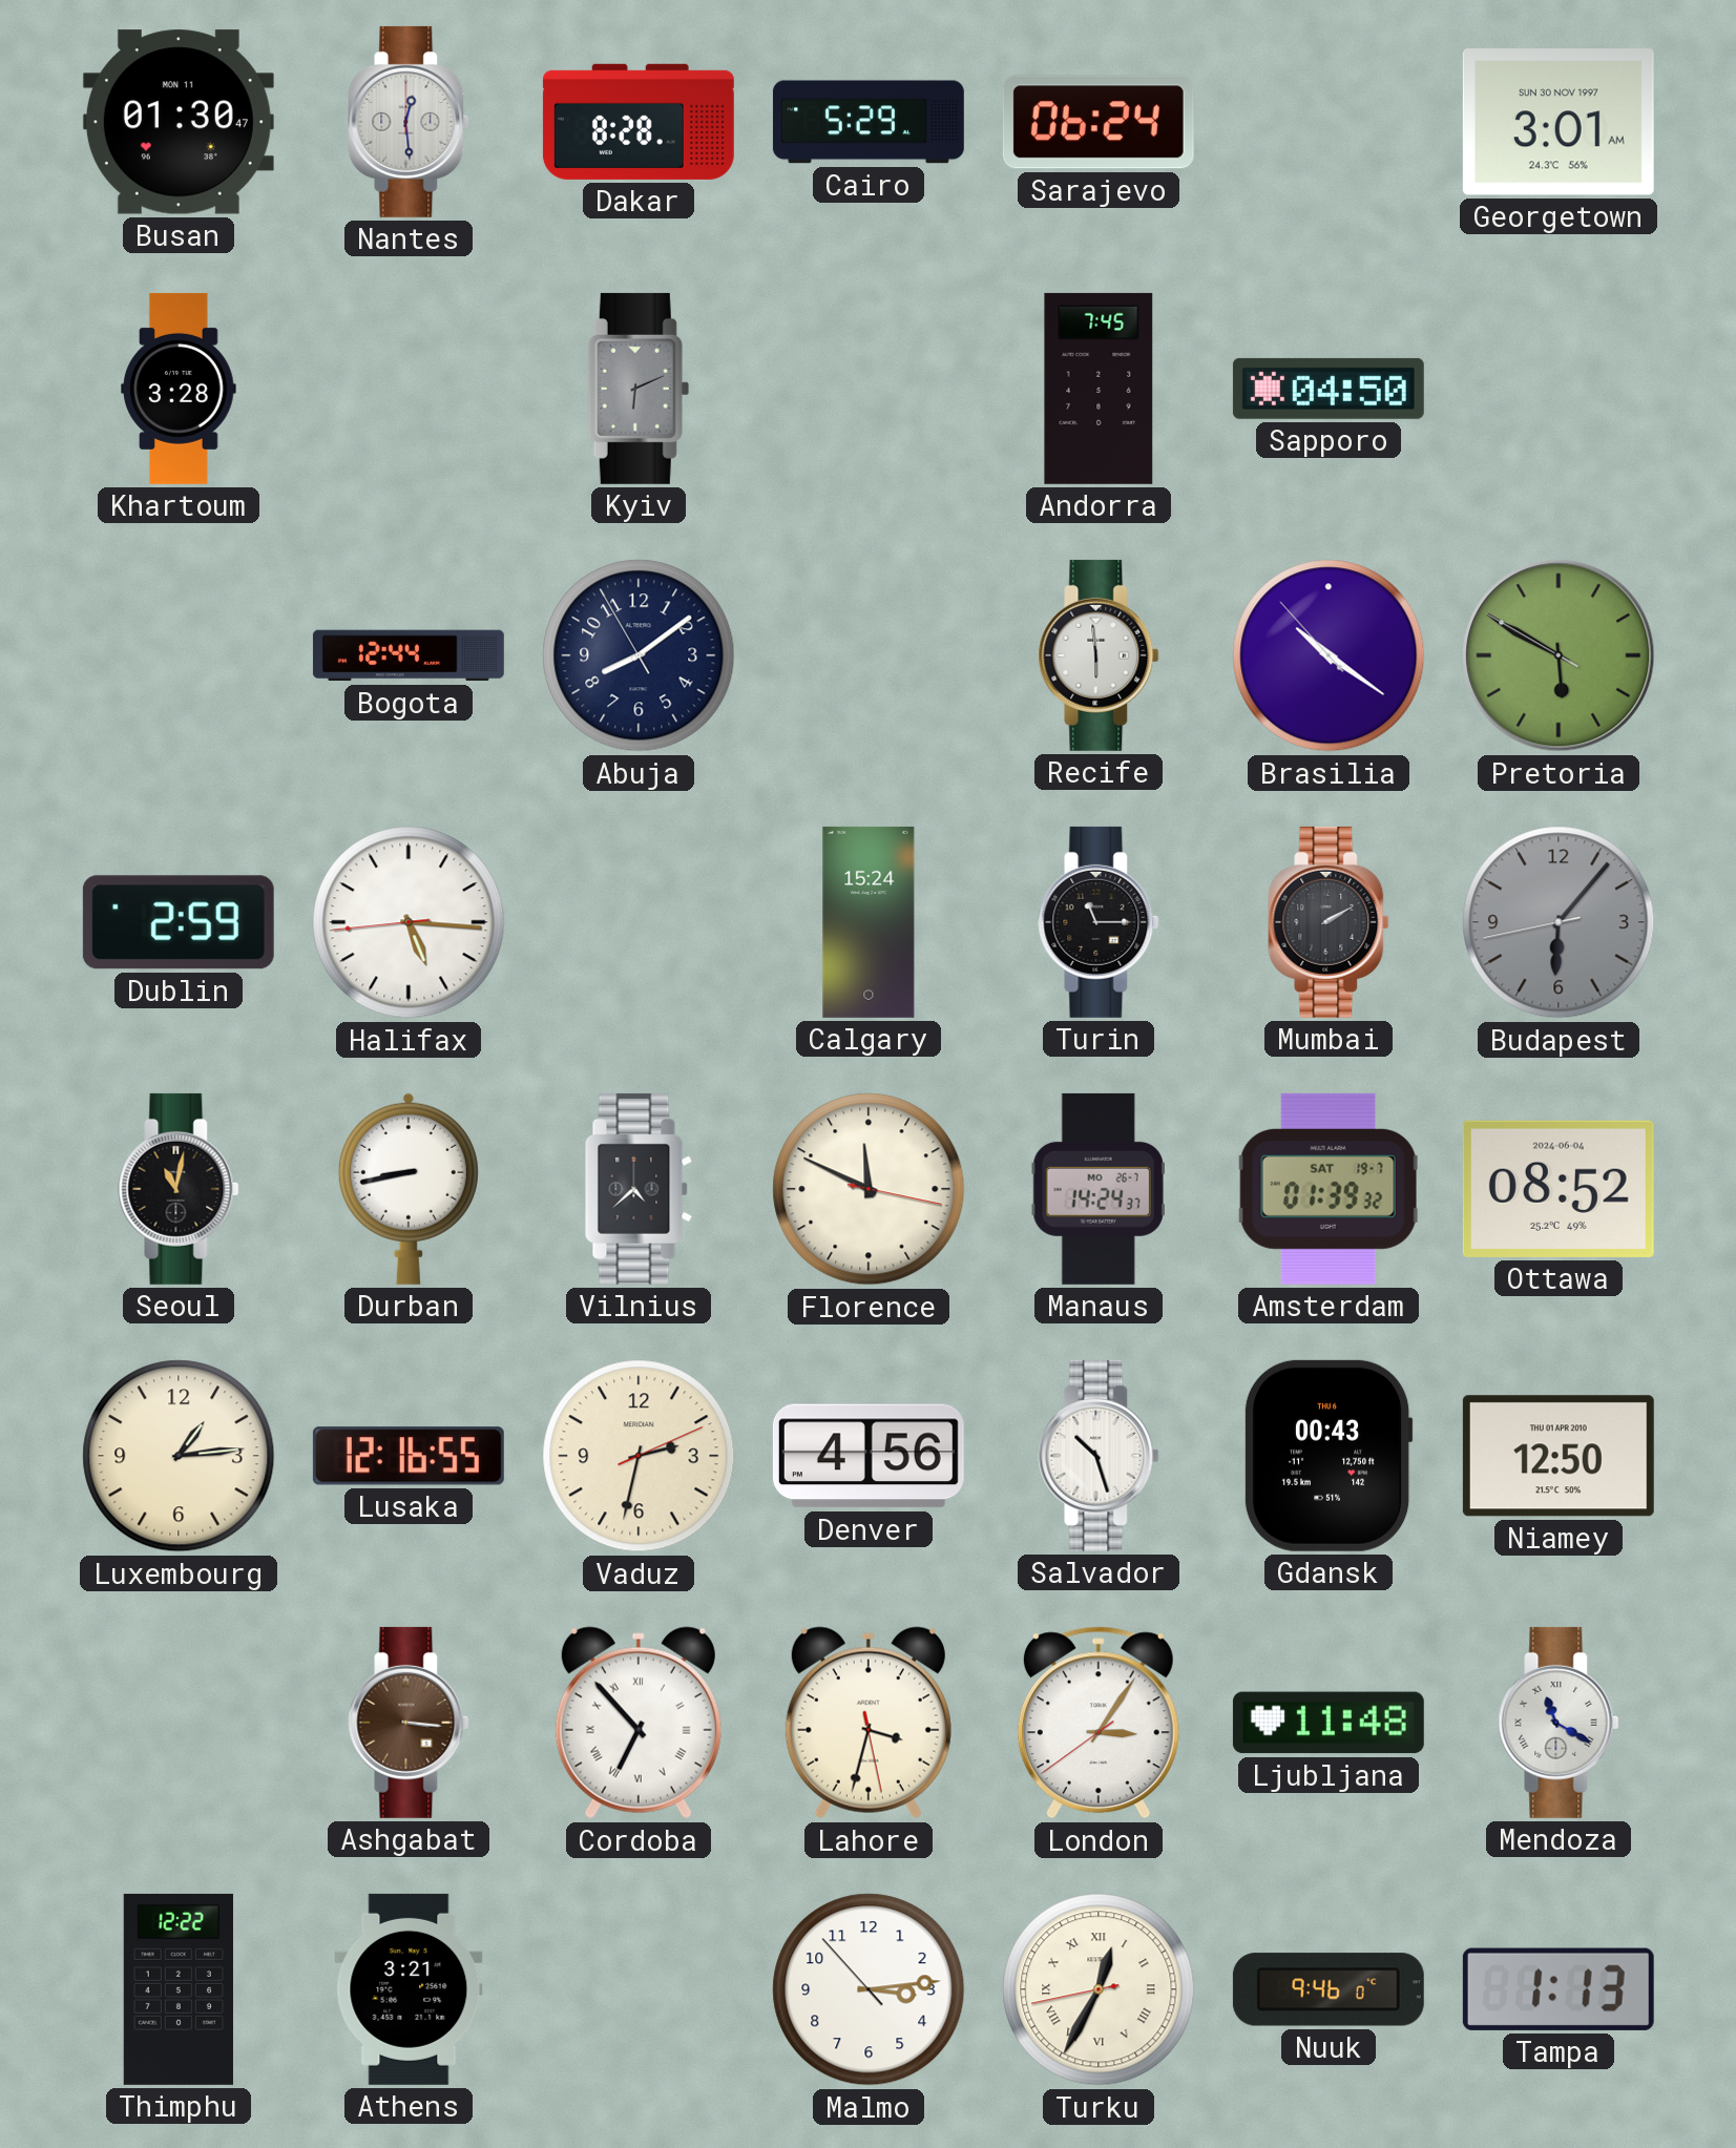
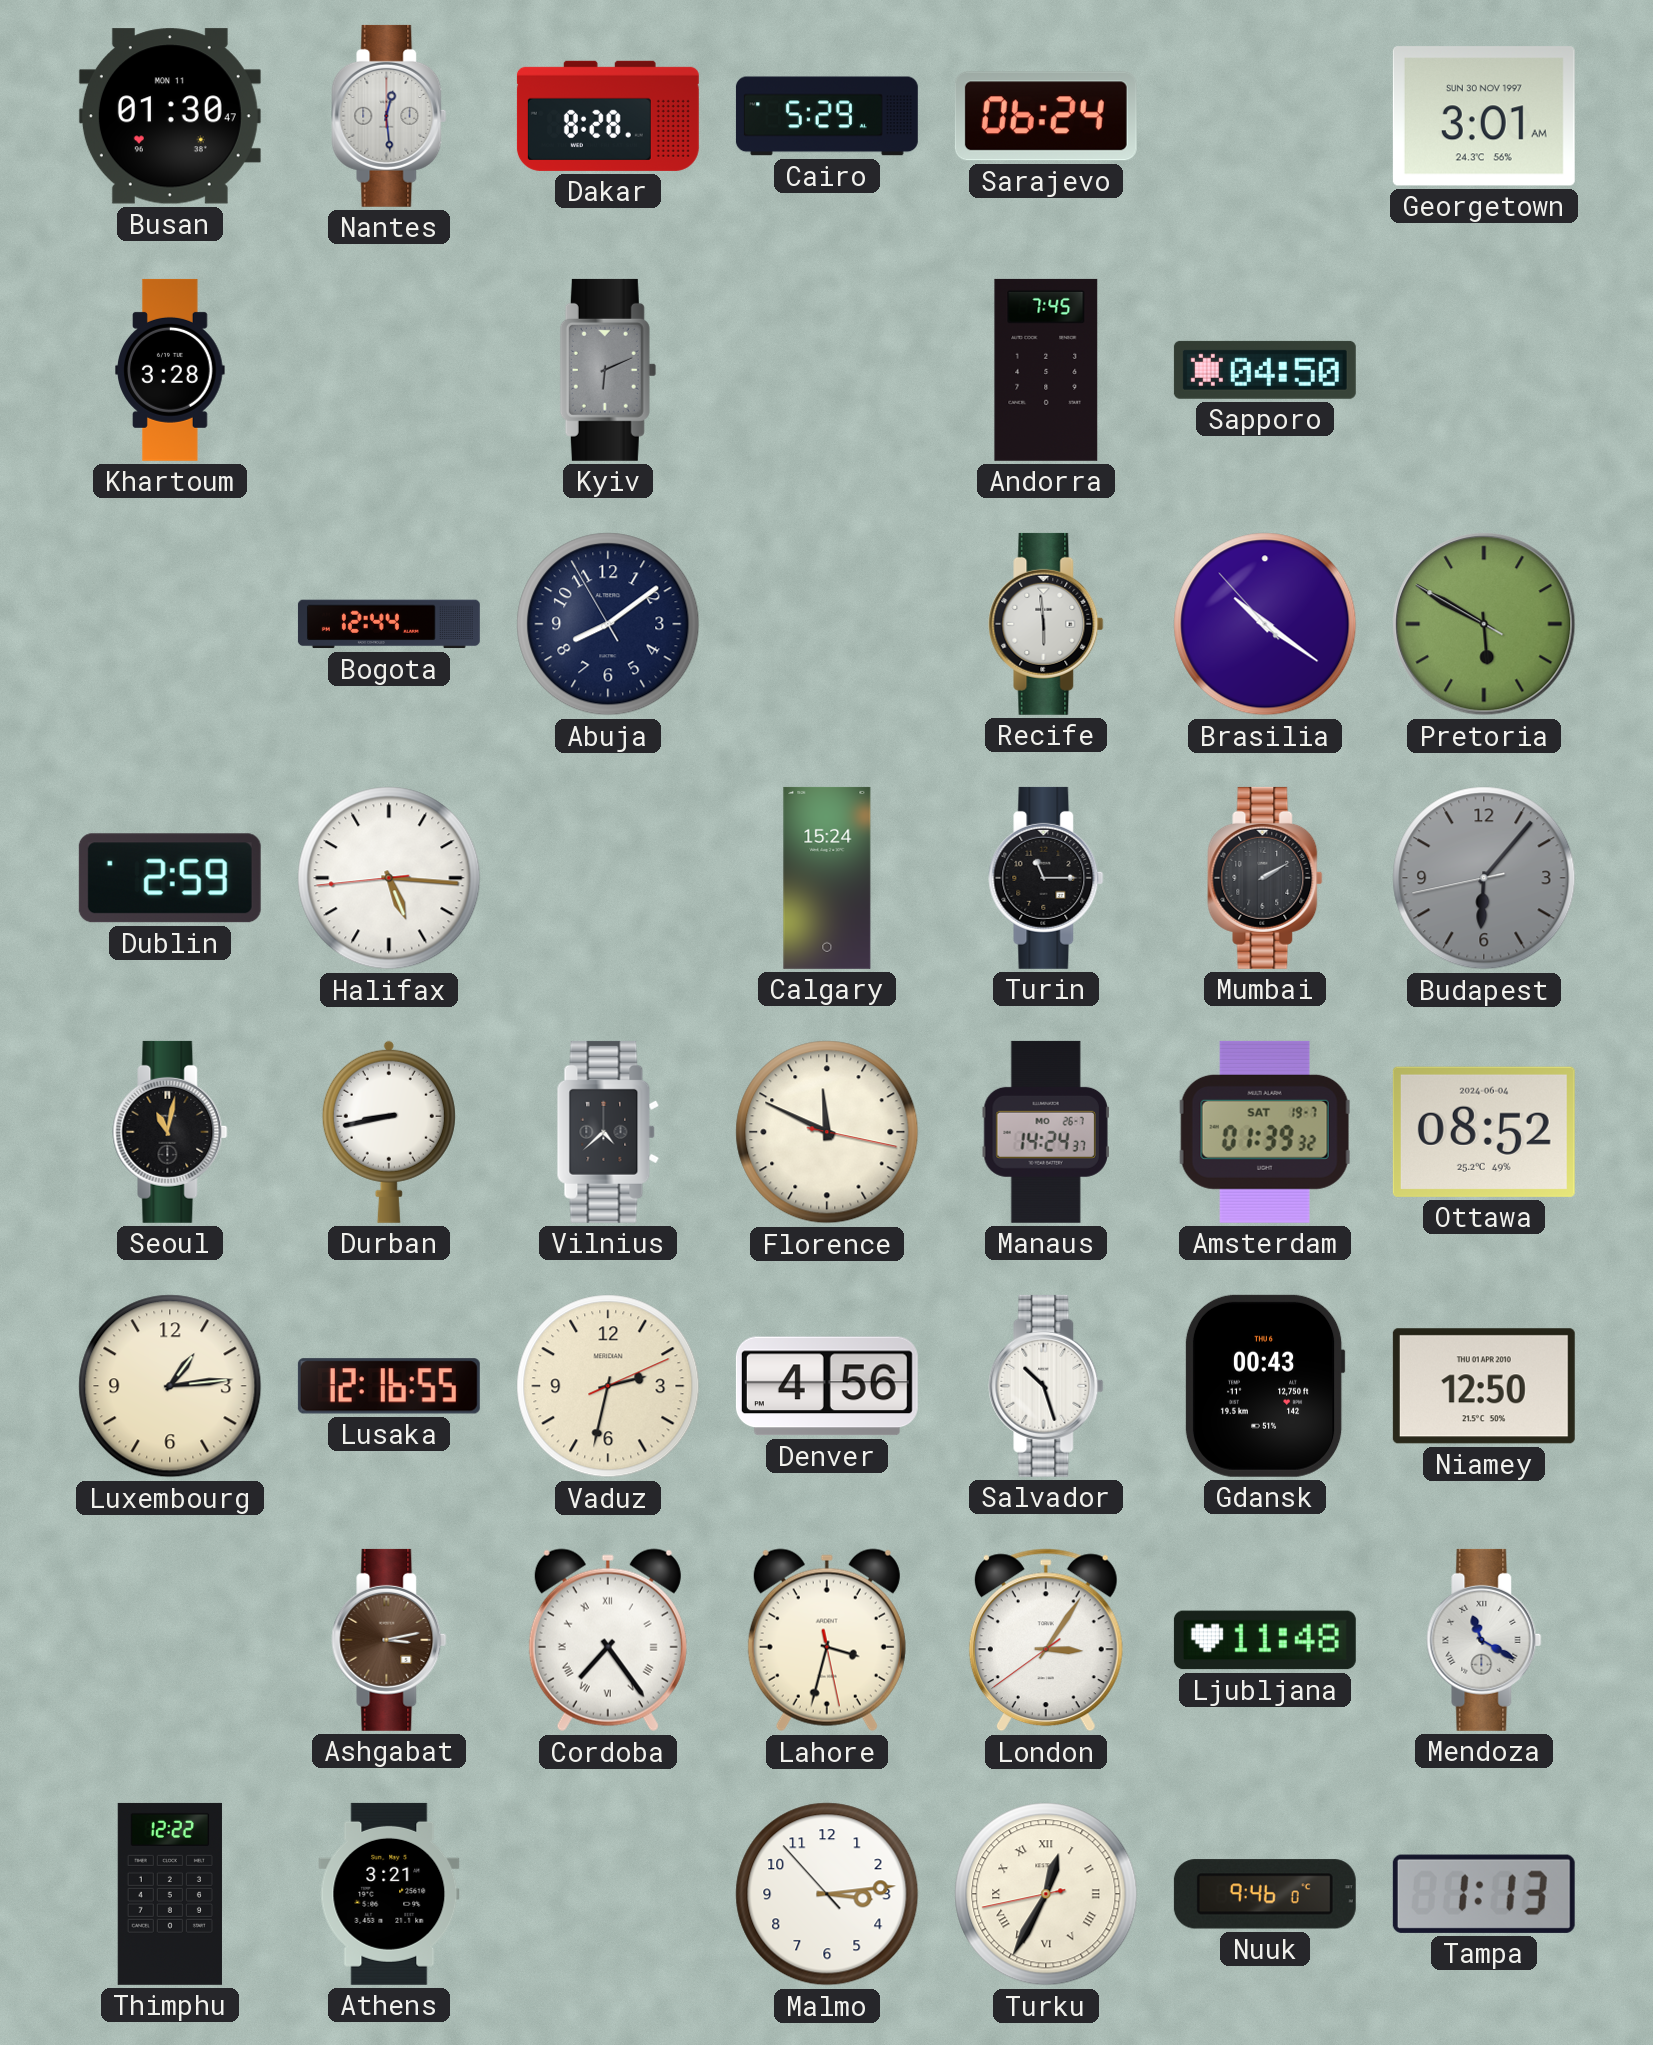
Ashgabat: 3:16 -> 3:13
Cordoba: 6:53 -> 7:24
